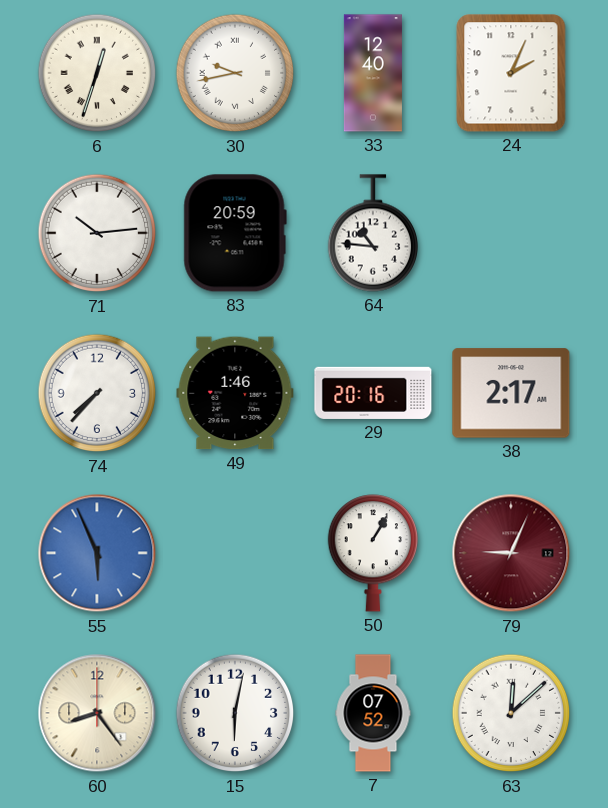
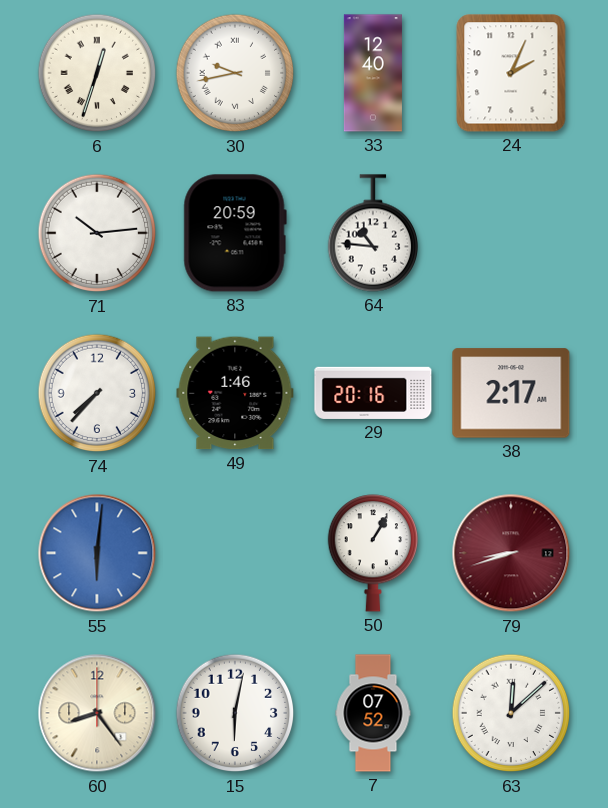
55: 5:56 -> 6:01
79: 9:04 -> 8:42
